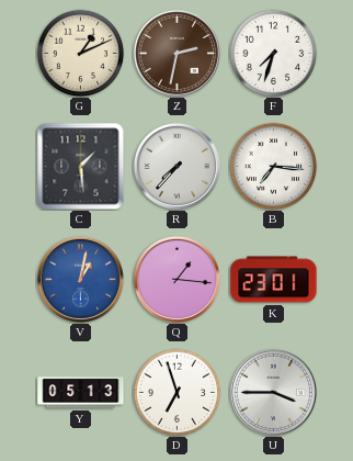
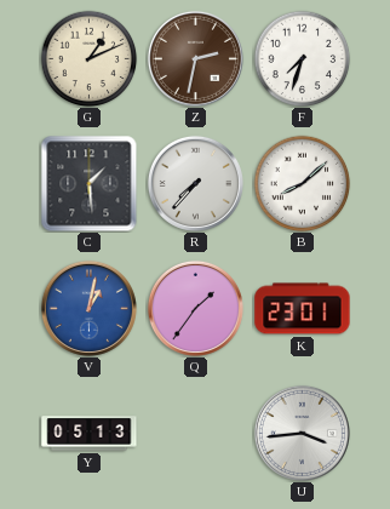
B: 7:16 -> 8:08
Q: 1:16 -> 1:36
D: 6:57 -> none
U: 3:45 -> 3:44
